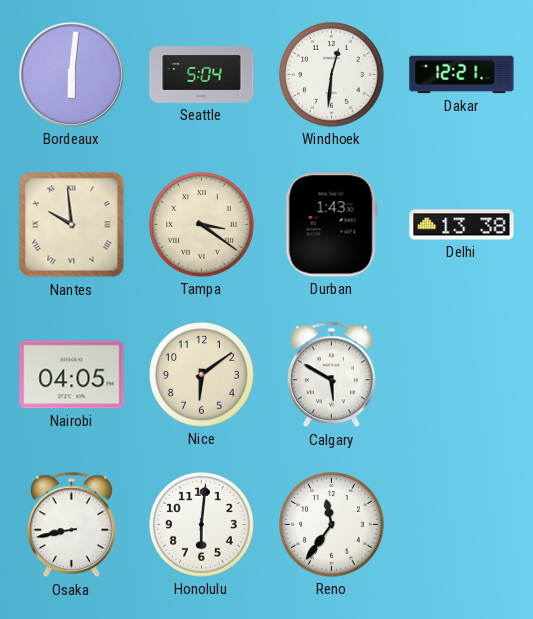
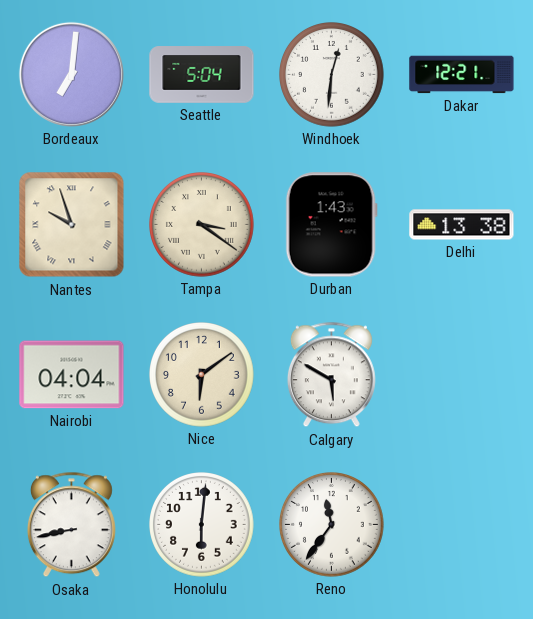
Bordeaux: 6:01 -> 7:01
Nantes: 9:59 -> 9:57
Nairobi: 04:05 -> 04:04
